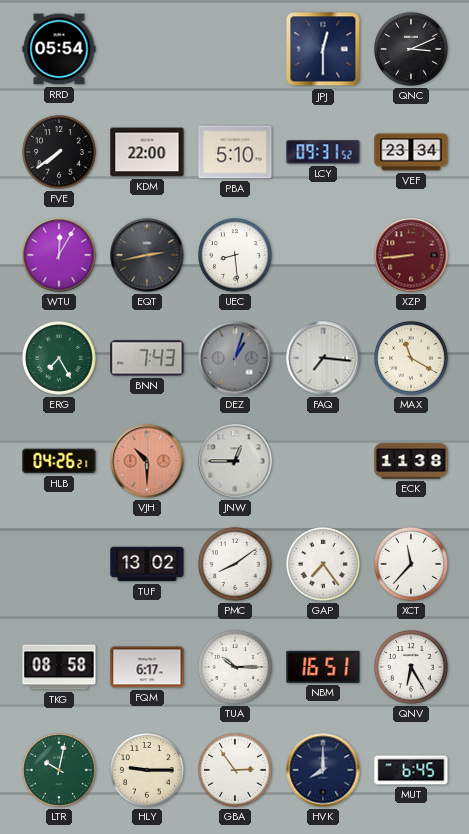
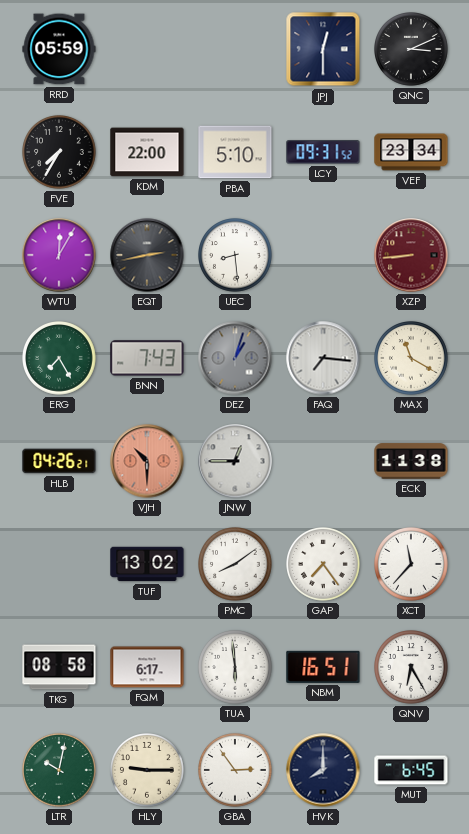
RRD: 05:54 -> 05:59
FVE: 7:39 -> 7:35
TUA: 10:15 -> 5:59
